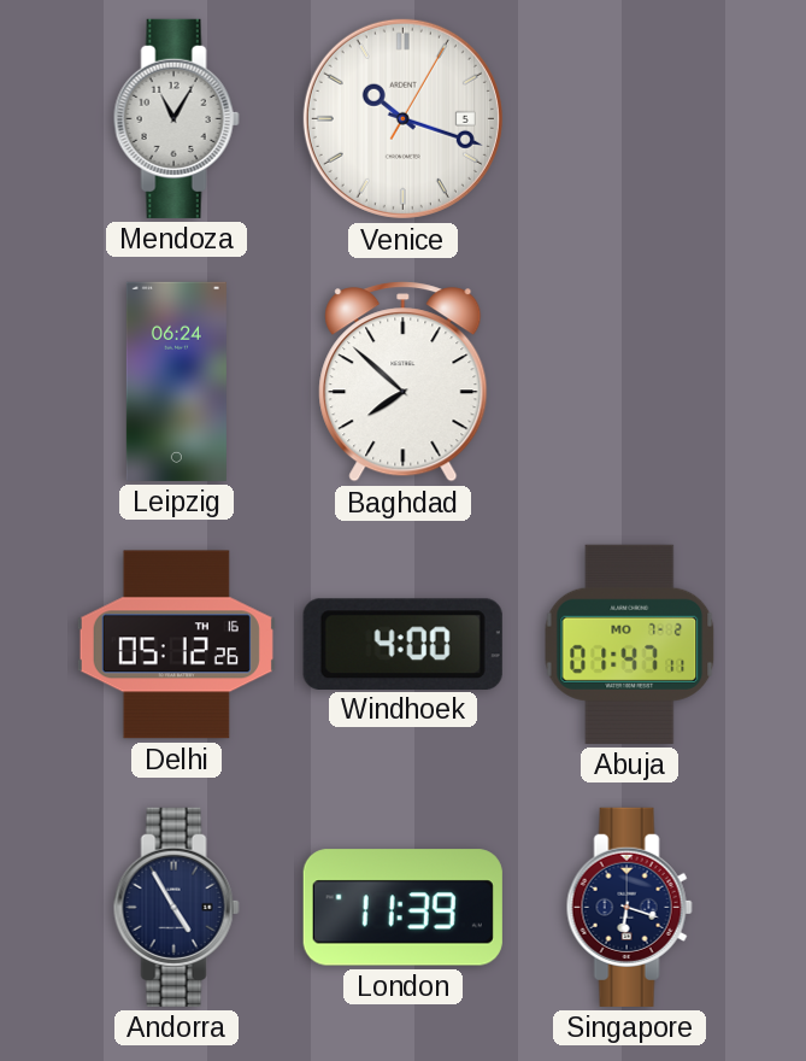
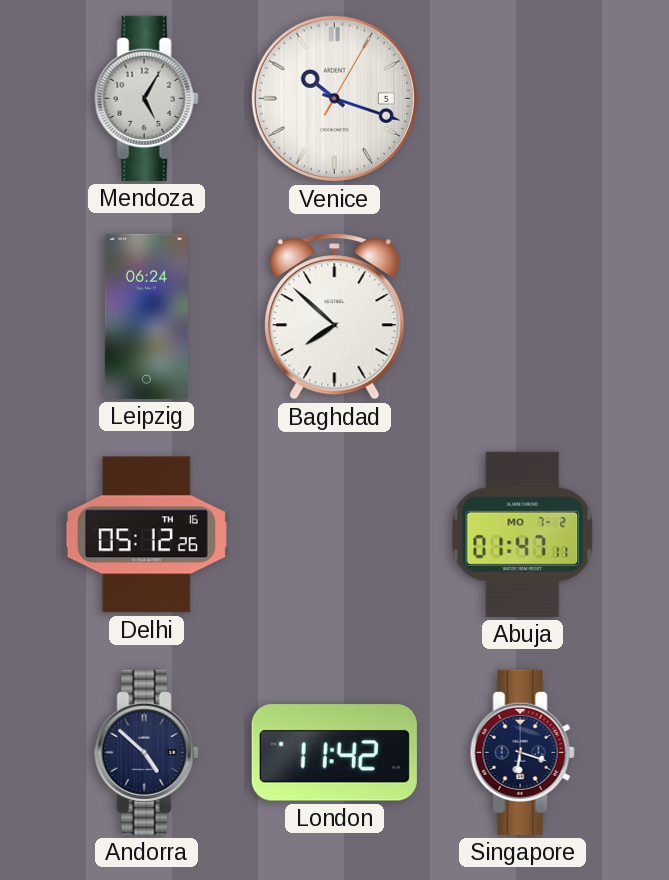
Mendoza: 11:05 -> 5:05
Windhoek: 4:00 -> none
Andorra: 4:55 -> 4:52
London: 11:39 -> 11:42
